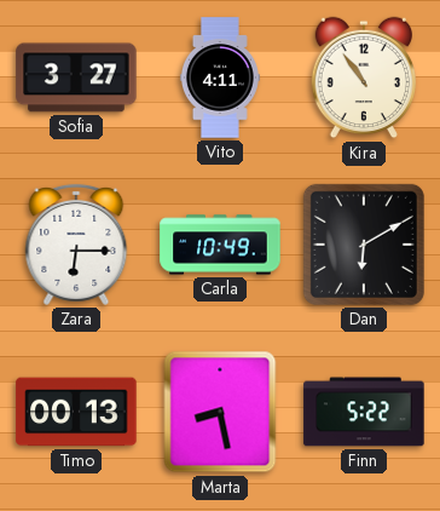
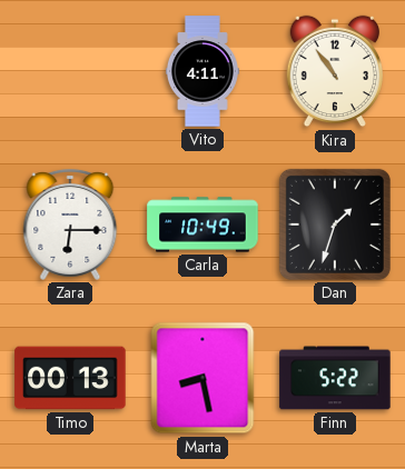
Sofia: 3:27 -> none
Dan: 6:10 -> 1:33
